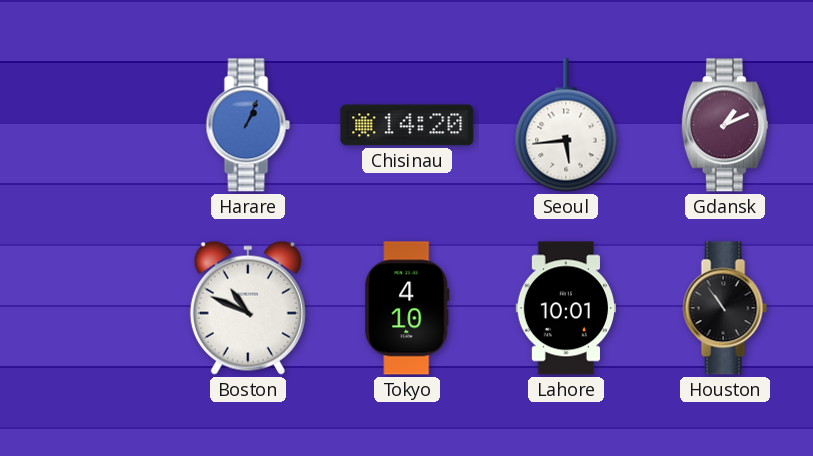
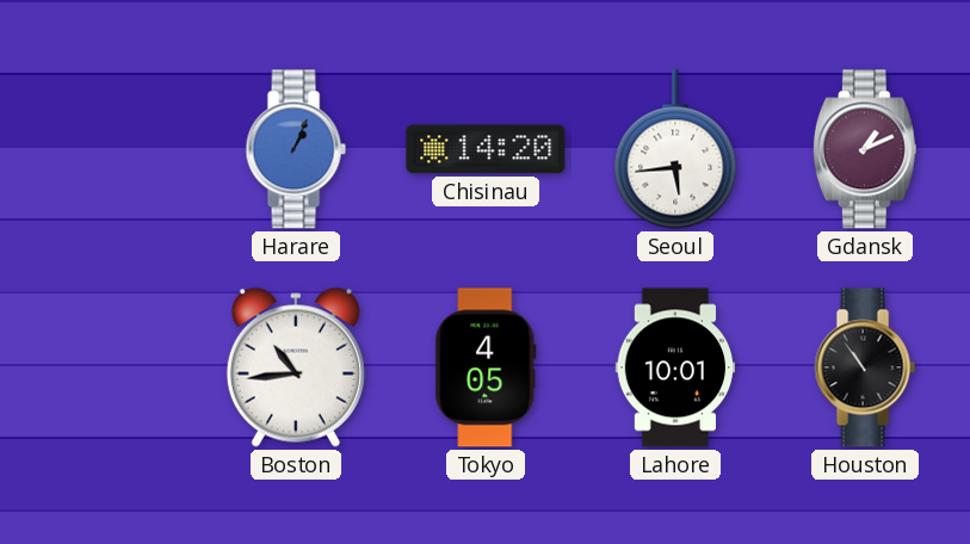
Boston: 10:49 -> 10:44
Tokyo: 4:10 -> 4:05
